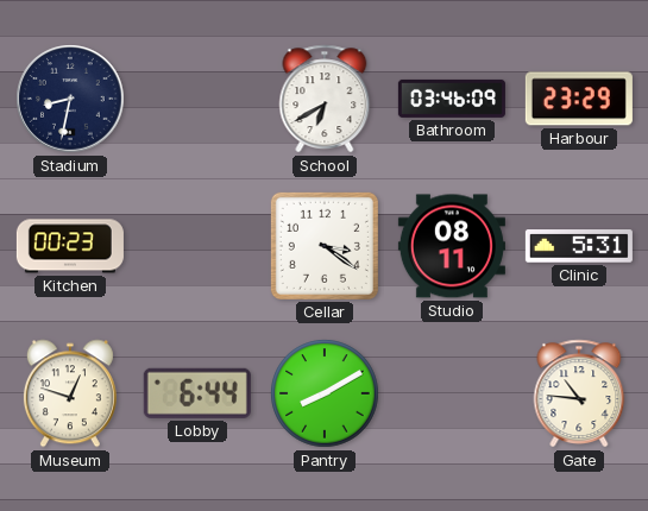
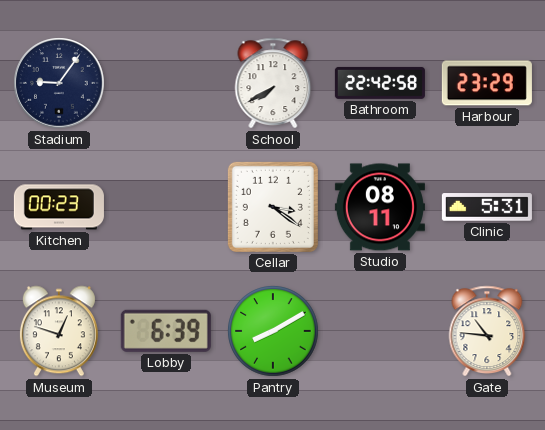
Stadium: 8:32 -> 9:06
School: 6:40 -> 7:40
Bathroom: 03:46 -> 22:42
Lobby: 6:44 -> 6:39
